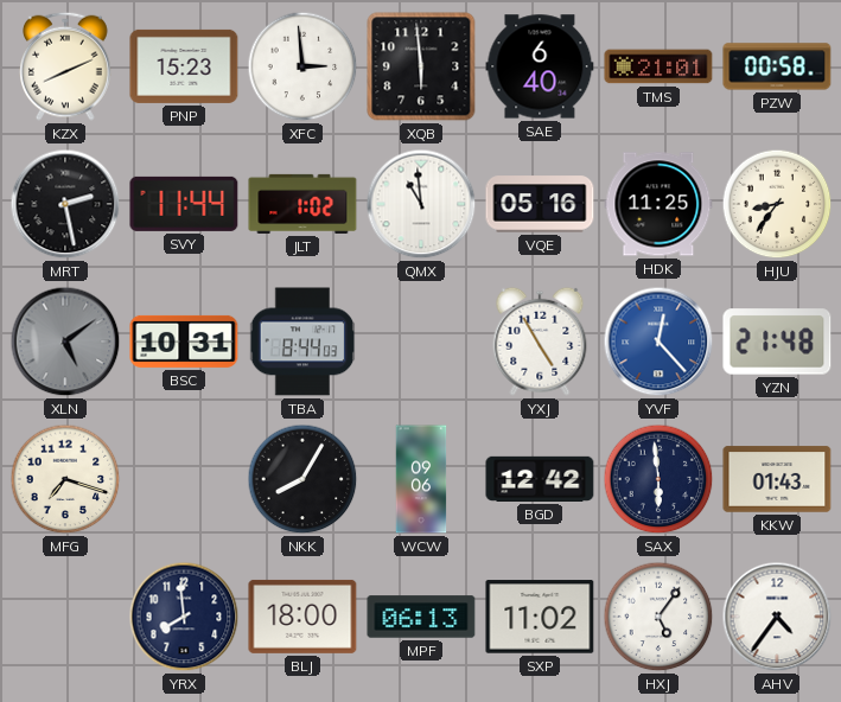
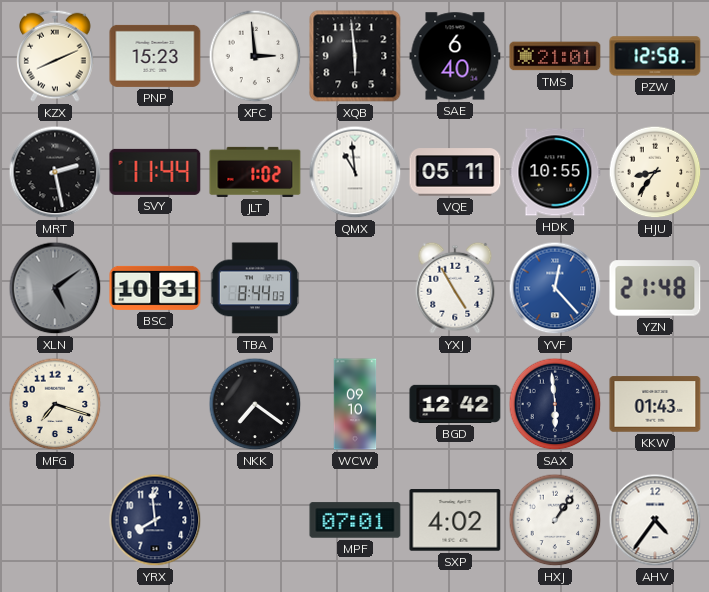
PZW: 00:58 -> 12:58
VQE: 05:16 -> 05:11
HDK: 11:25 -> 10:55
NKK: 8:05 -> 7:21
WCW: 09:06 -> 09:10
BLJ: 18:00 -> none
MPF: 06:13 -> 07:01
SXP: 11:02 -> 4:02
HXJ: 5:06 -> 1:06
